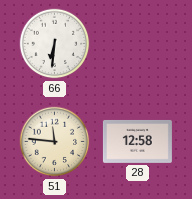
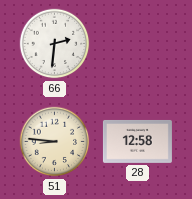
66: 6:31 -> 2:31
51: 11:46 -> 8:46
